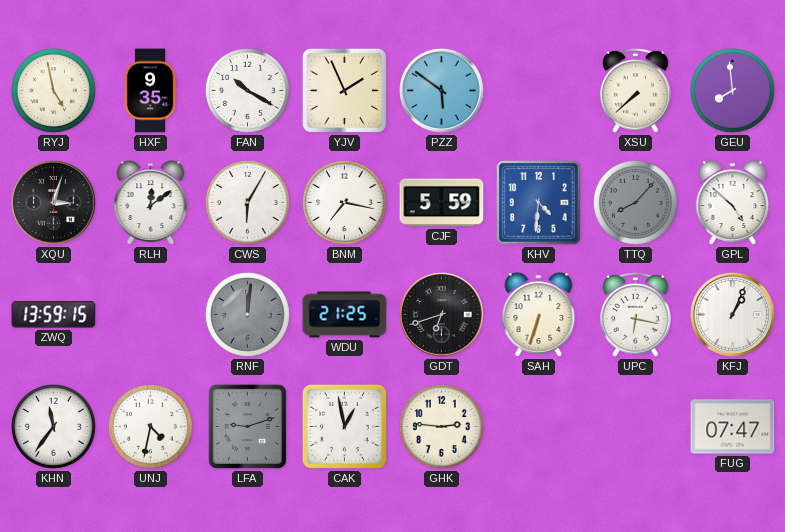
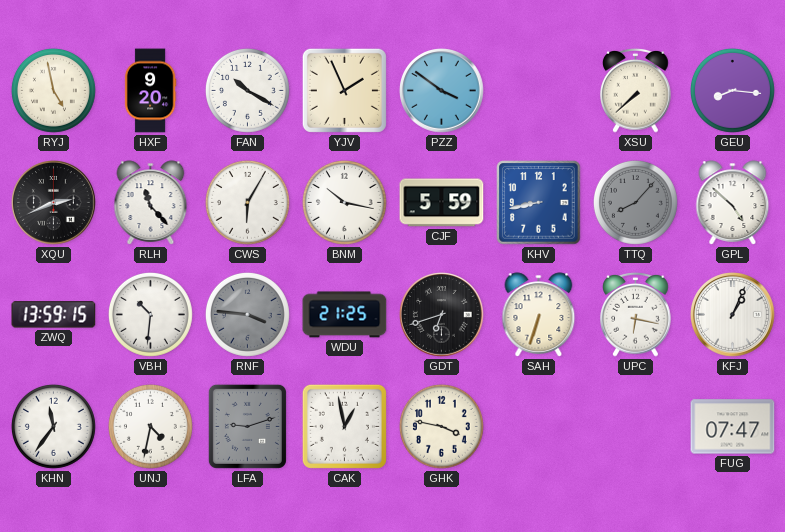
HXF: 9:35 -> 9:20
PZZ: 5:51 -> 3:51
GEU: 7:59 -> 8:16
XQU: 3:03 -> 2:41
RLH: 12:09 -> 11:23
BNM: 7:17 -> 10:17
KHV: 4:31 -> 8:43
VBH: none -> 10:31
RNF: 12:01 -> 3:46
GHK: 2:46 -> 3:47
